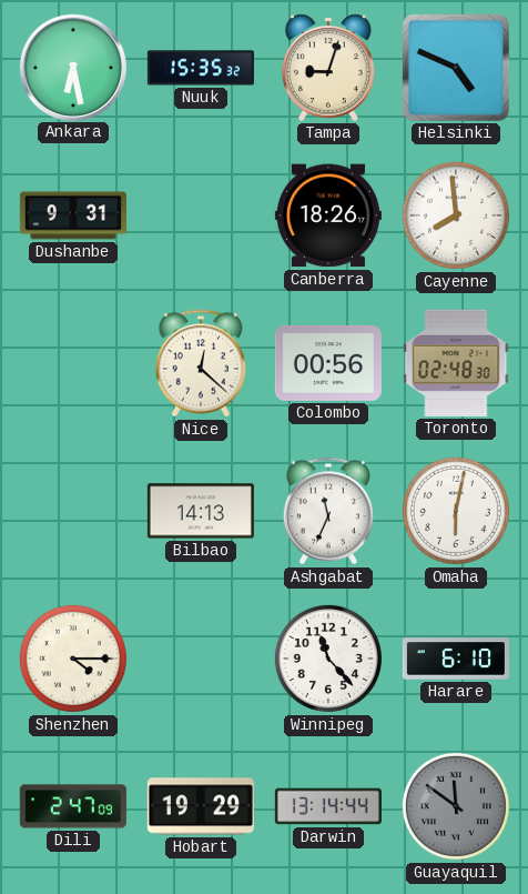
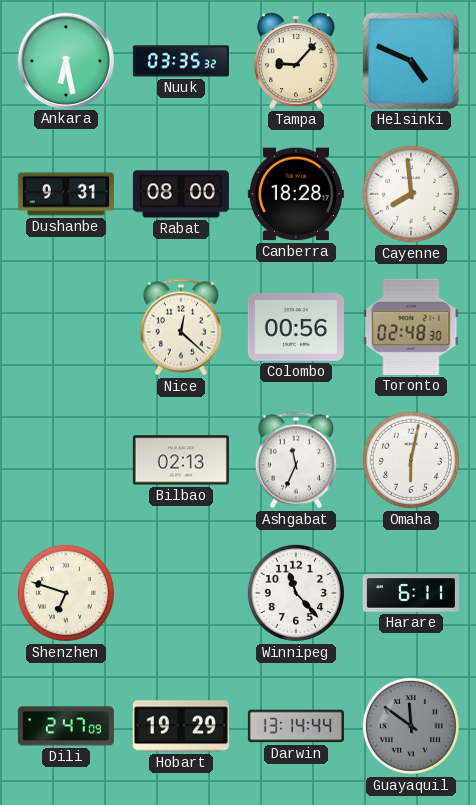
Nuuk: 15:35 -> 03:35
Tampa: 9:03 -> 9:07
Rabat: none -> 08:00
Canberra: 18:26 -> 18:28
Bilbao: 14:13 -> 02:13
Shenzhen: 4:15 -> 6:48
Harare: 6:10 -> 6:11
